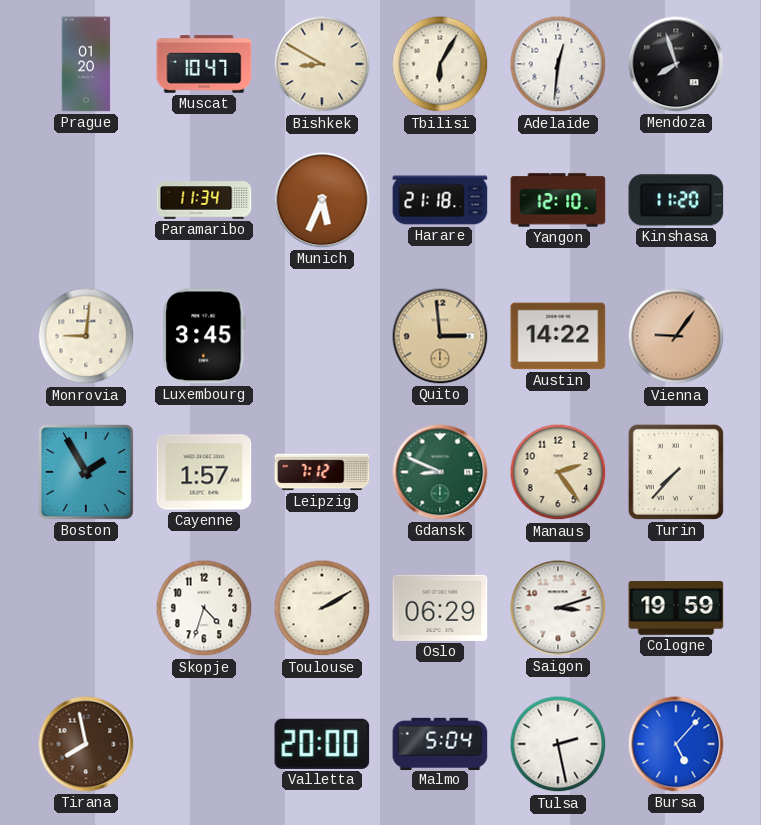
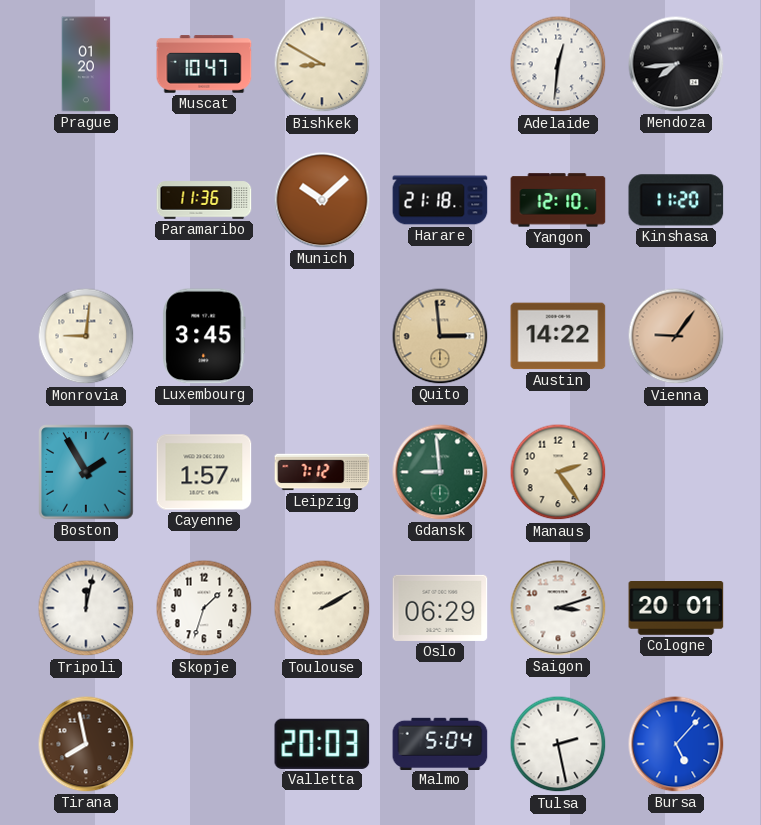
Tbilisi: 6:05 -> none
Mendoza: 7:57 -> 7:44
Paramaribo: 11:34 -> 11:36
Munich: 5:34 -> 10:08
Gdansk: 8:49 -> 8:59
Turin: 7:37 -> none
Tripoli: none -> 12:02
Skopje: 4:33 -> 1:33
Cologne: 19:59 -> 20:01
Valletta: 20:00 -> 20:03
